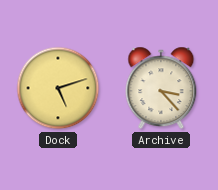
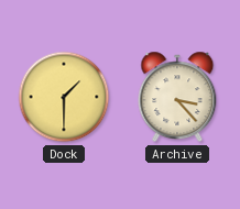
Dock: 5:12 -> 1:30
